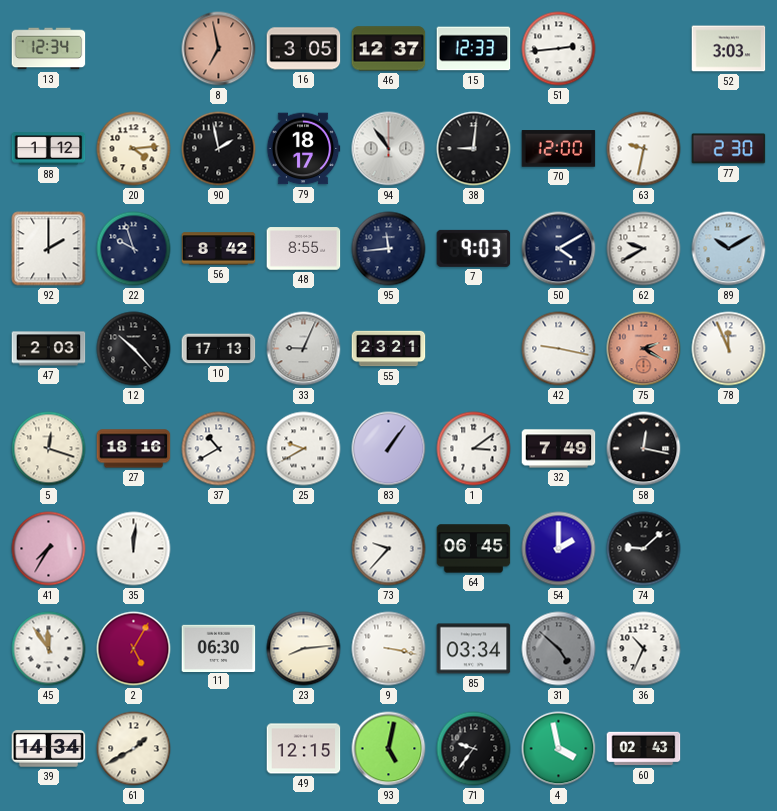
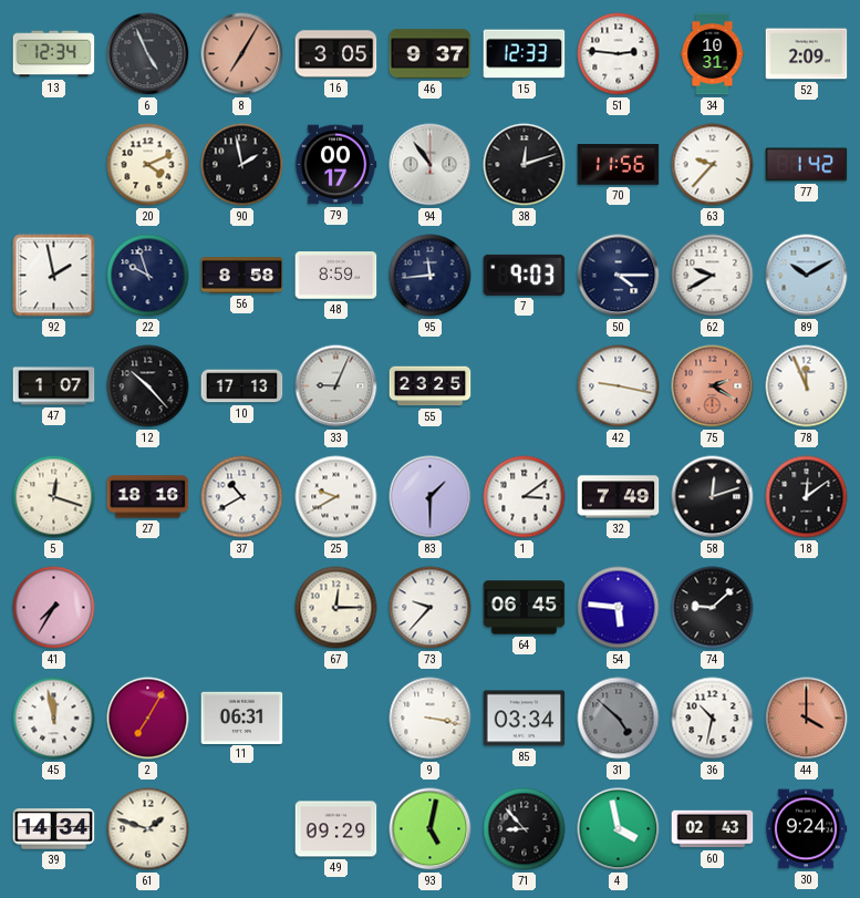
6: none -> 4:56
8: 6:58 -> 7:05
46: 12:37 -> 9:37
51: 2:44 -> 2:46
34: none -> 10:31
52: 3:03 -> 2:09
88: 1:12 -> none
20: 4:14 -> 4:11
79: 18:17 -> 00:17
38: 9:01 -> 12:12
70: 12:00 -> 11:56
63: 9:32 -> 9:37
77: 2:30 -> 1:42
92: 2:00 -> 1:58
56: 8:42 -> 8:58
48: 8:55 -> 8:59
50: 4:10 -> 4:15
47: 2:03 -> 1:07
55: 23:21 -> 23:25
83: 1:06 -> 1:30
58: 12:17 -> 12:12
18: none -> 12:09
35: 12:01 -> none
67: none -> 12:15
54: 2:00 -> 5:46
45: 11:54 -> 11:58
2: 5:05 -> 7:05
11: 06:30 -> 06:31
23: 8:14 -> none
36: 10:34 -> 10:32
44: none -> 4:00
61: 1:40 -> 1:48
49: 12:15 -> 09:29
71: 9:36 -> 8:53
30: none -> 9:24
